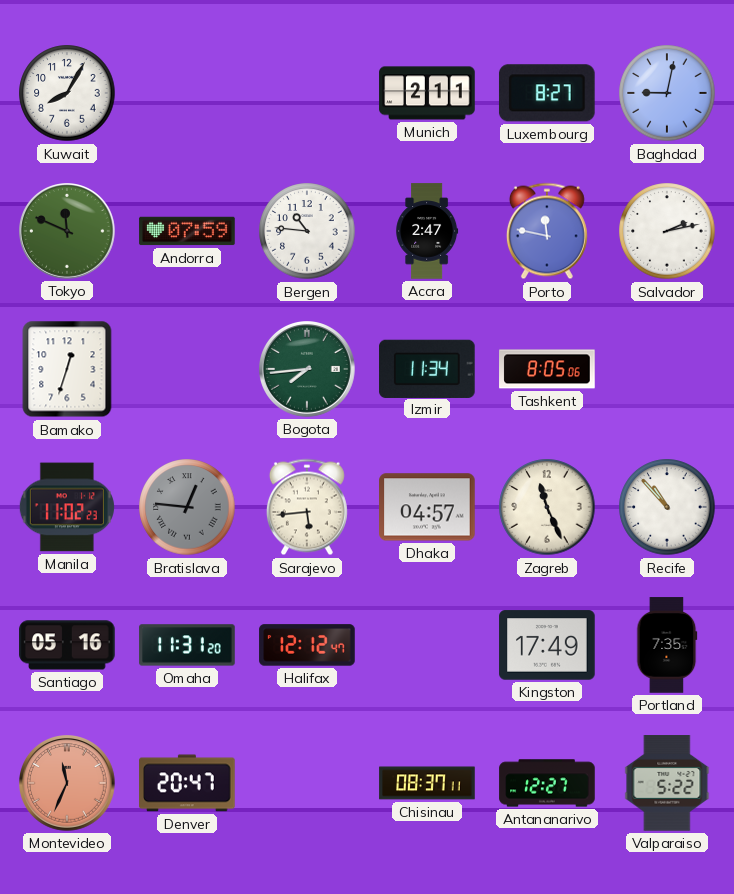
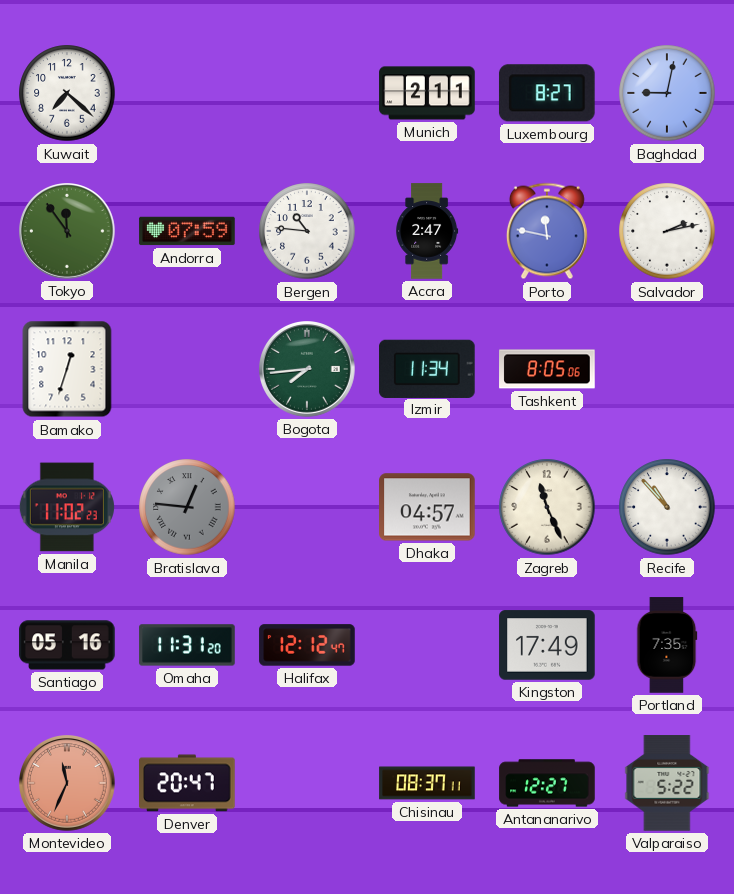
Kuwait: 8:05 -> 7:22
Tokyo: 11:49 -> 11:54
Sarajevo: 5:44 -> none
